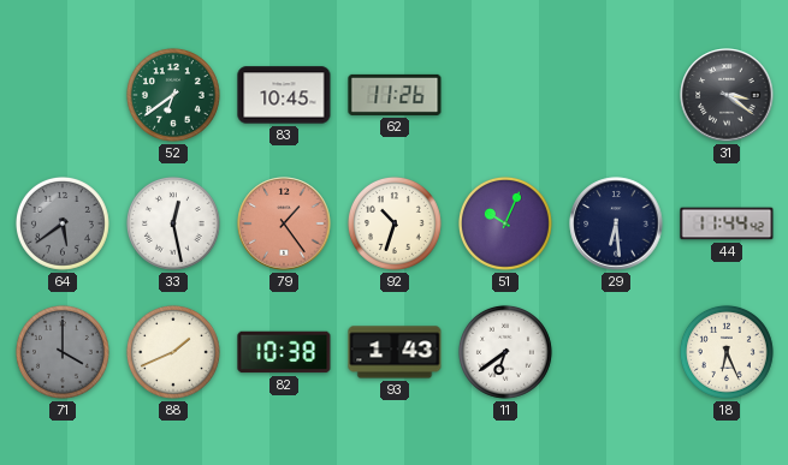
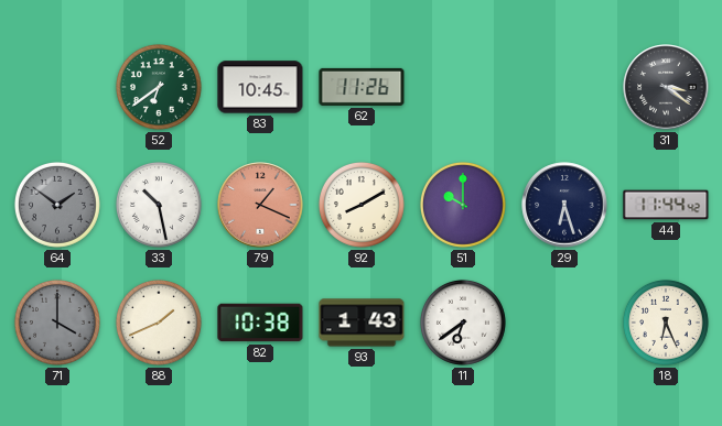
64: 5:39 -> 1:51
33: 12:28 -> 10:28
79: 1:24 -> 1:19
92: 10:33 -> 8:10
51: 10:04 -> 10:00
29: 6:29 -> 6:27
